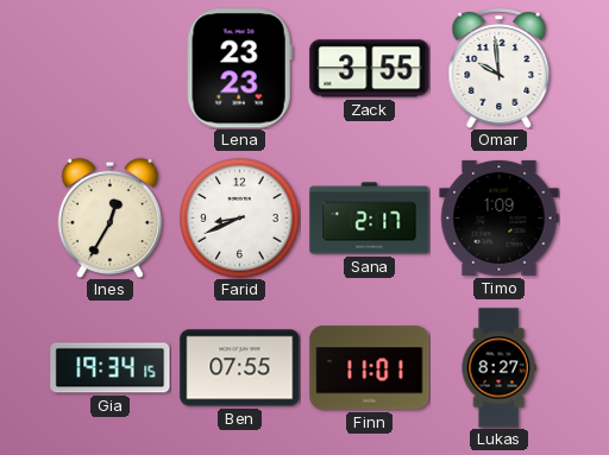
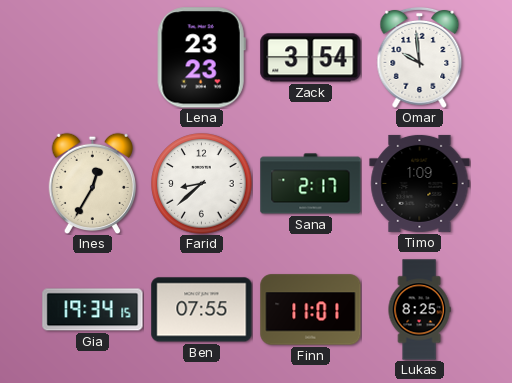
Zack: 3:55 -> 3:54
Farid: 8:41 -> 8:38
Lukas: 8:27 -> 8:25
